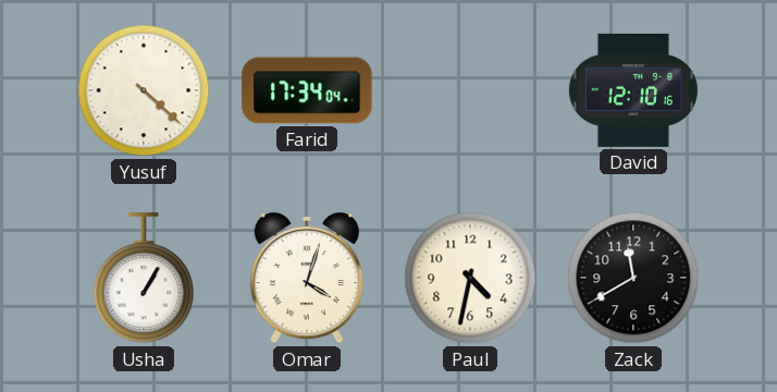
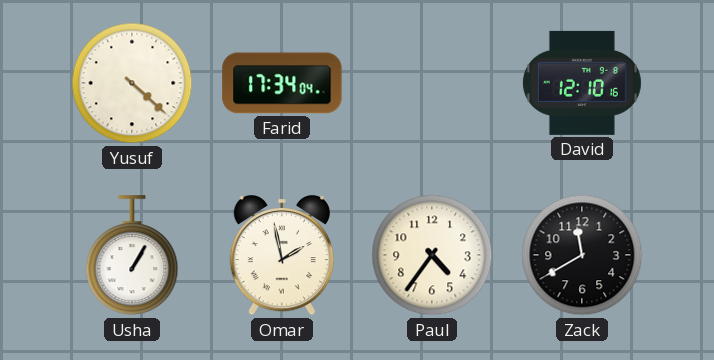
Omar: 4:03 -> 1:58
Paul: 4:32 -> 4:36
